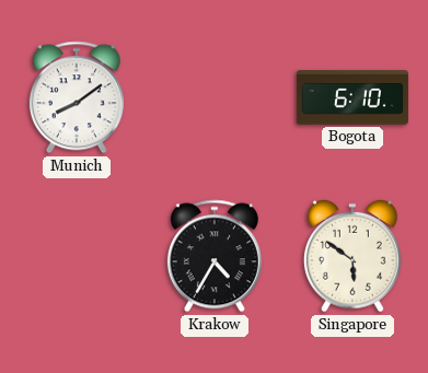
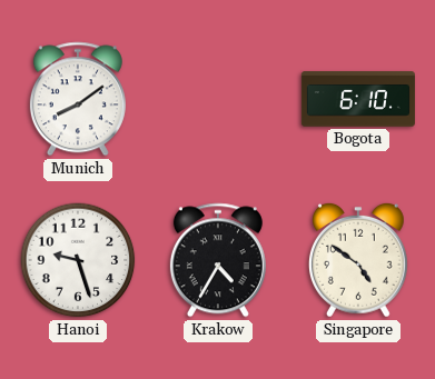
Hanoi: none -> 9:27
Singapore: 5:51 -> 4:51
